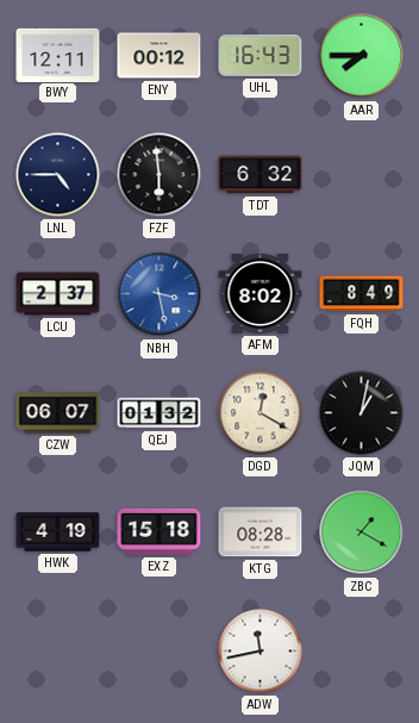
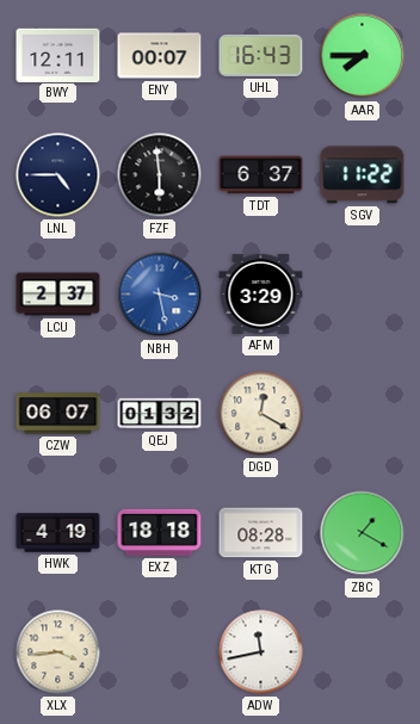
ENY: 00:12 -> 00:07
TDT: 6:32 -> 6:37
SGV: none -> 11:22
AFM: 8:02 -> 3:29
FQH: 8:49 -> none
JQM: 1:02 -> none
EXZ: 15:18 -> 18:18
XLX: none -> 3:44
